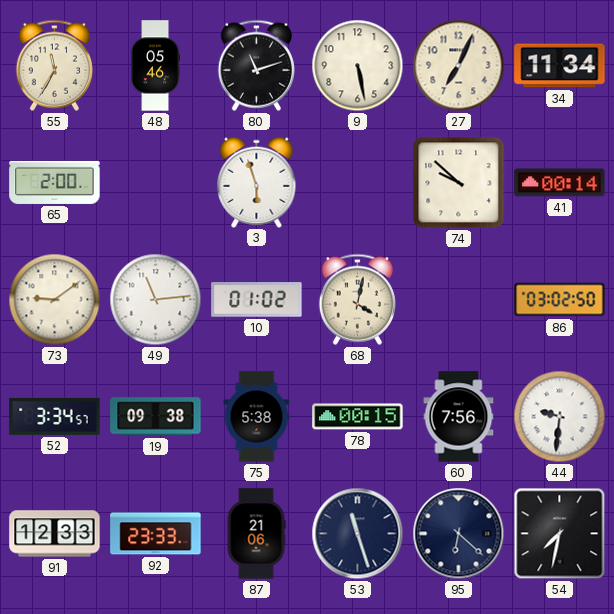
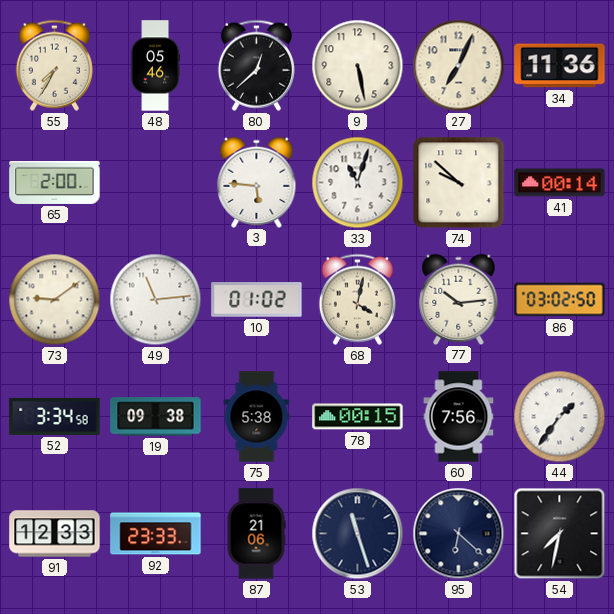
55: 11:35 -> 7:35
80: 11:12 -> 12:38
34: 11:34 -> 11:36
3: 5:57 -> 5:46
33: none -> 11:03
77: none -> 10:14
52: 3:34:57 -> 3:34:58
44: 9:31 -> 1:36
